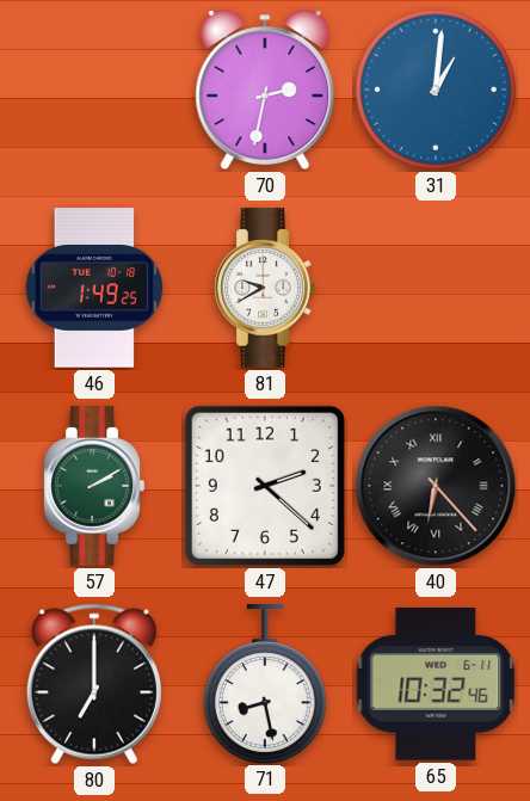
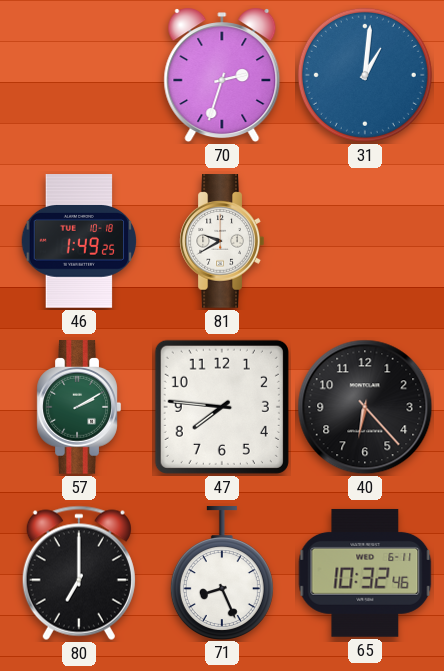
70: 2:32 -> 2:33
47: 2:22 -> 7:46
40 numerals: Roman -> Arabic
71: 8:28 -> 8:26
